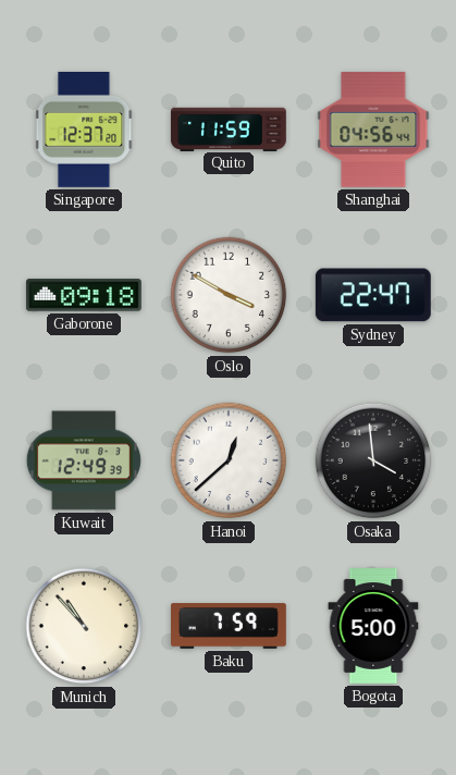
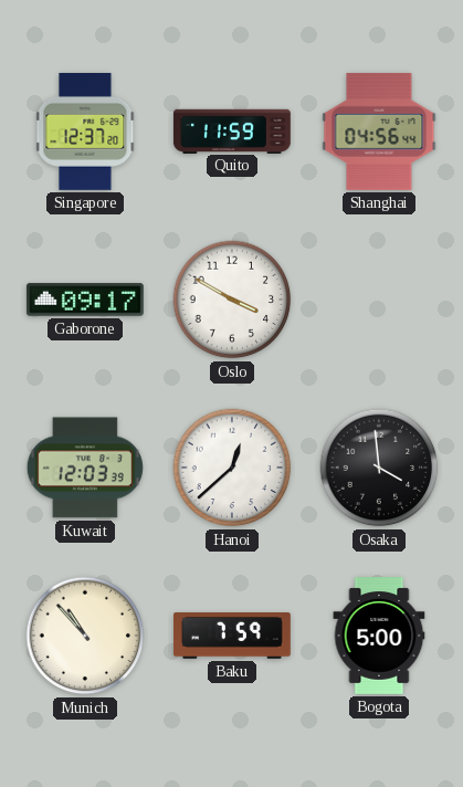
Gaborone: 09:18 -> 09:17
Sydney: 22:47 -> none
Kuwait: 12:49 -> 12:03
